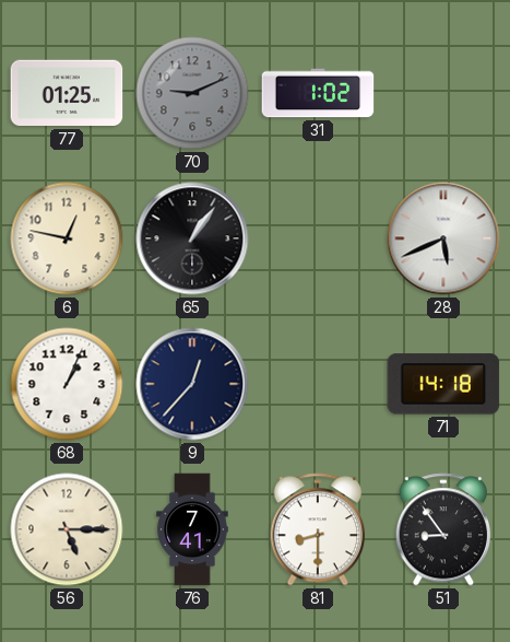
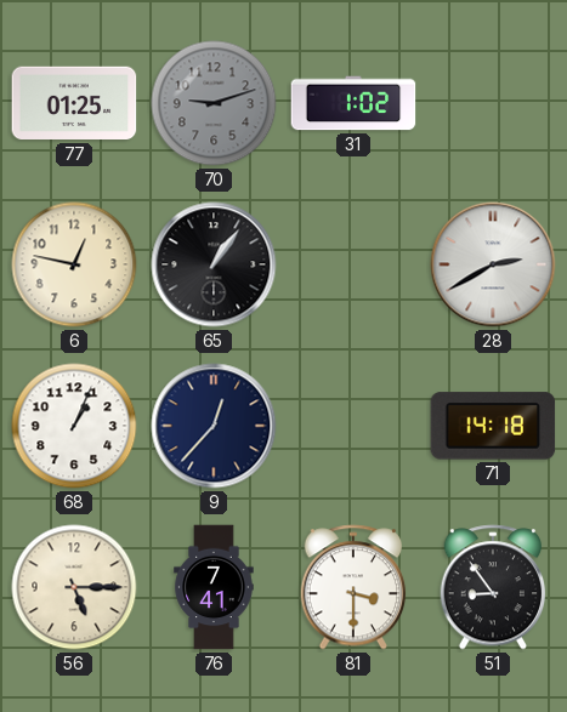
70: 9:11 -> 9:12
28: 5:41 -> 2:40
81: 8:30 -> 3:30
